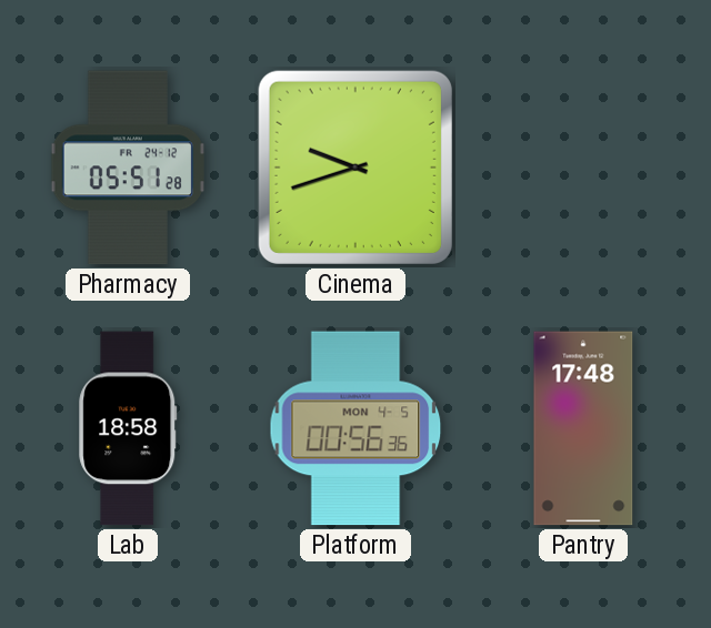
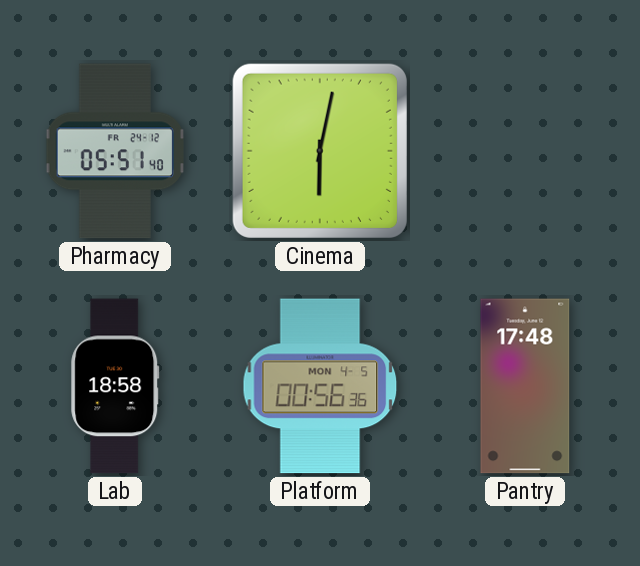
Pharmacy: 05:51:28 -> 05:51:40
Cinema: 9:42 -> 6:02
